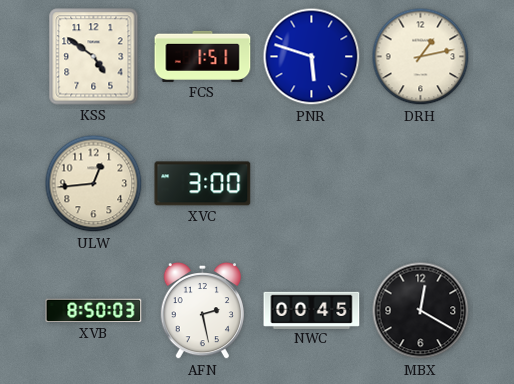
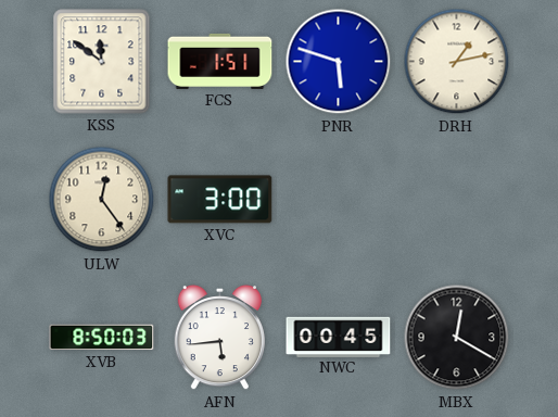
KSS: 4:51 -> 11:51
ULW: 12:44 -> 12:24
AFN: 2:28 -> 5:44
